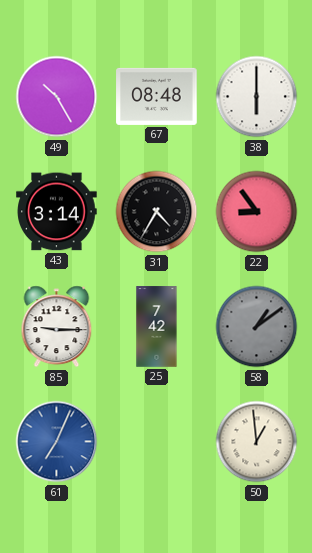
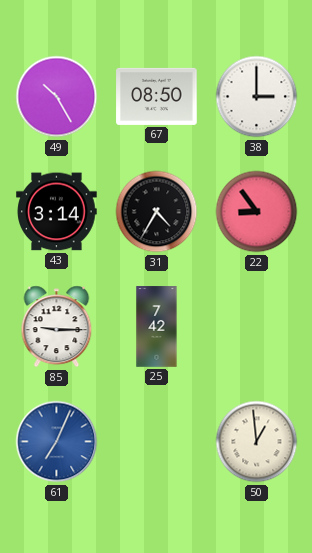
67: 08:48 -> 08:50
38: 6:00 -> 3:00
58: 1:09 -> none
